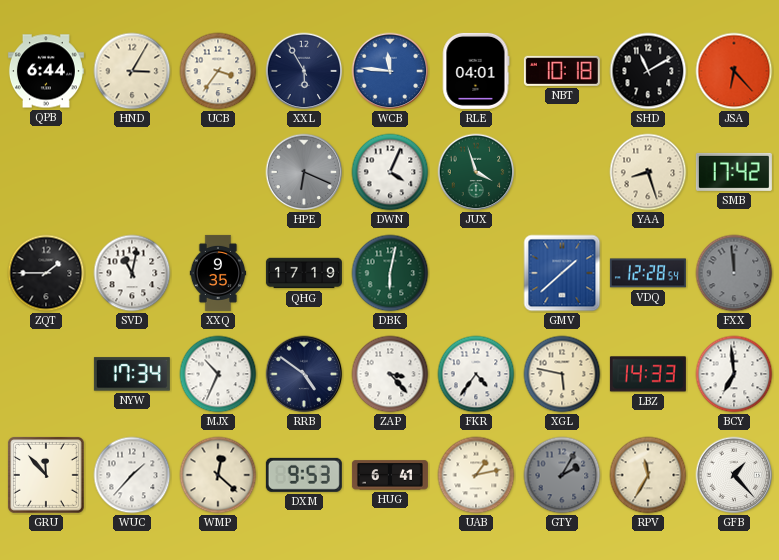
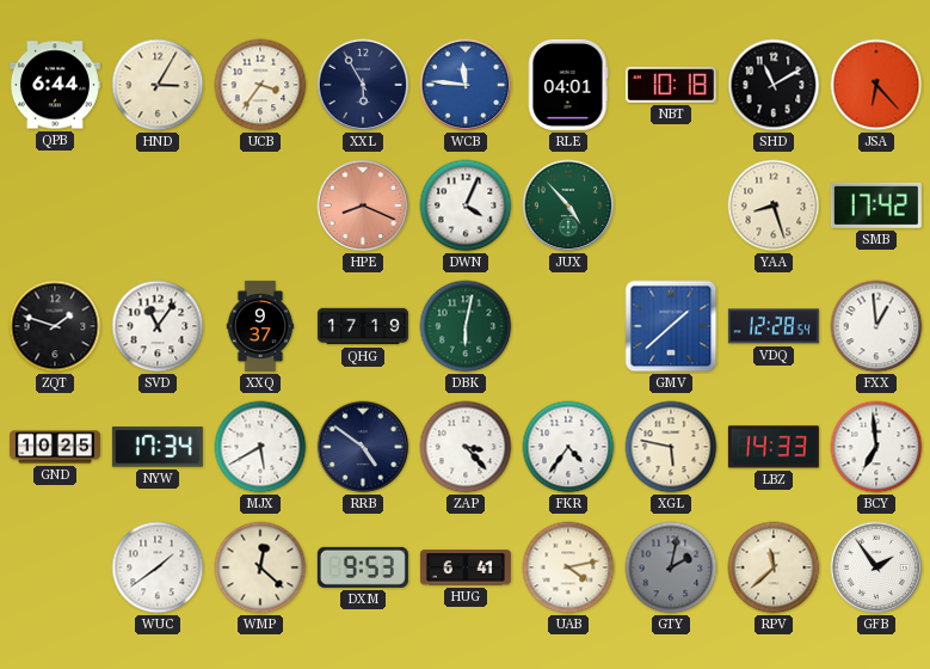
HPE: 6:19 -> 8:19
HPE dial: grey -> salmon
JUX: 3:57 -> 4:53
ZQT: 1:45 -> 1:48
SVD: 11:02 -> 11:06
XXQ: 9:35 -> 9:37
FXX: 11:59 -> 12:59
FXX dial: grey -> white
GND: none -> 10:25
MJX: 10:34 -> 5:40
GRU: 11:53 -> none
WUC: 1:37 -> 1:39
UAB: 1:13 -> 4:13
GTY: 2:05 -> 2:02
RPV: 11:35 -> 11:38
GFB: 1:23 -> 1:54
